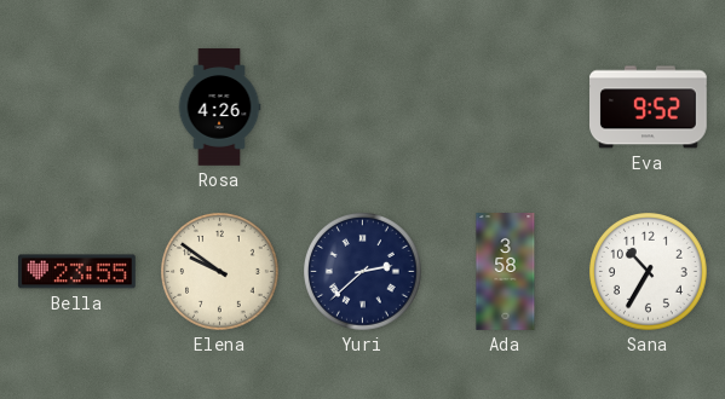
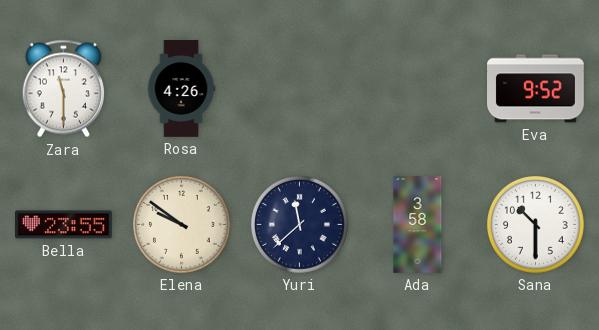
Zara: none -> 11:30
Yuri: 2:38 -> 11:38
Sana: 10:35 -> 10:30
